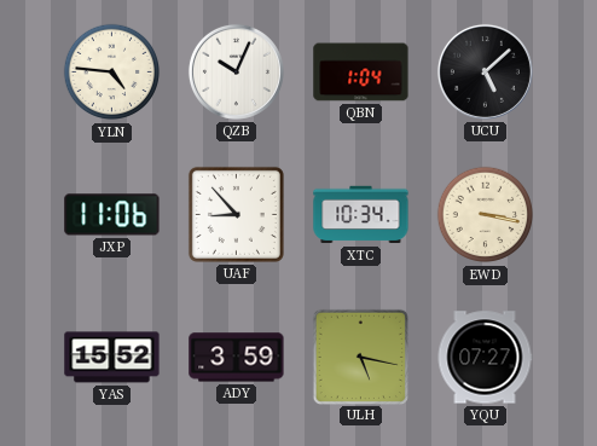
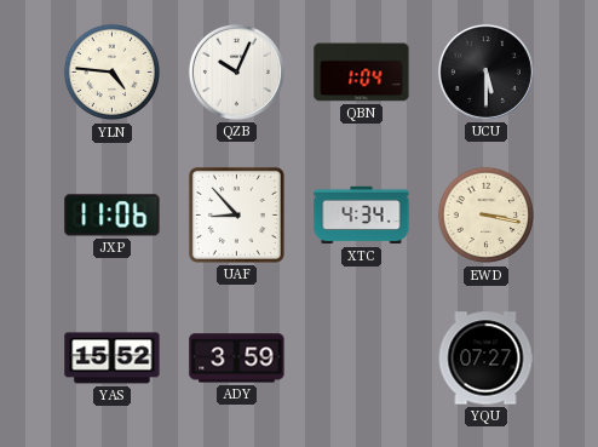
UCU: 5:08 -> 5:30
XTC: 10:34 -> 4:34
ULH: 5:17 -> none
